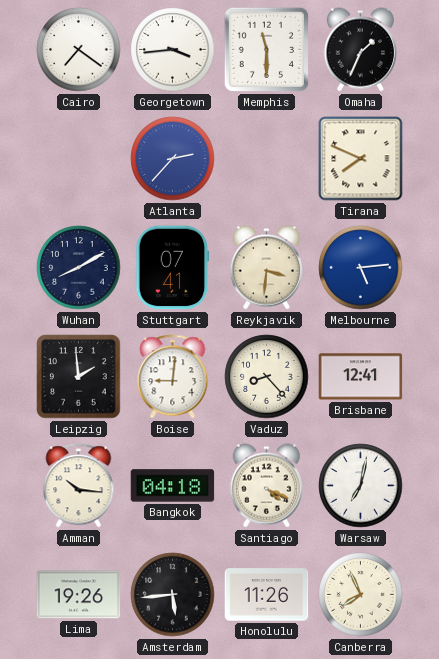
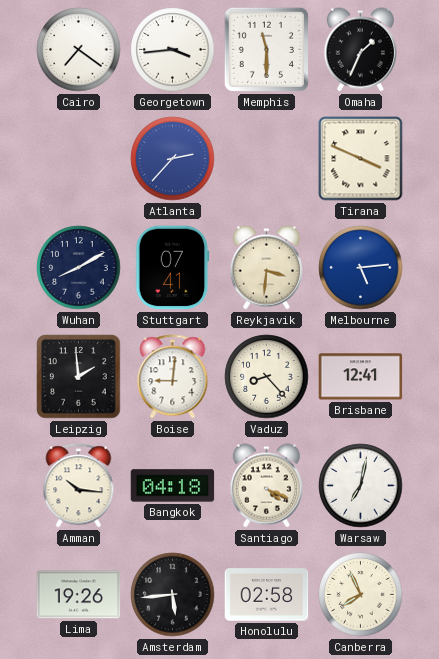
Tirana: 7:49 -> 3:49
Honolulu: 11:26 -> 02:58
